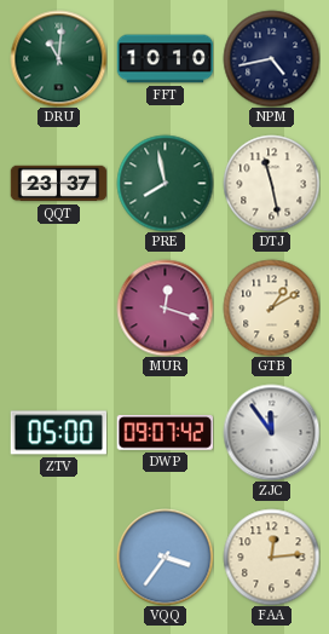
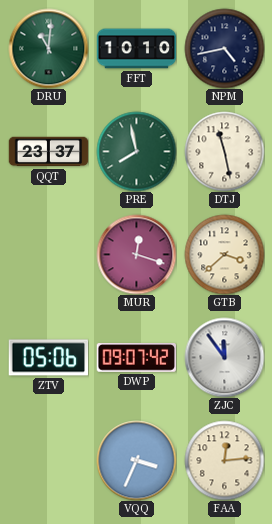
GTB: 1:10 -> 3:38
ZTV: 05:00 -> 05:06
VQQ: 3:36 -> 3:34
